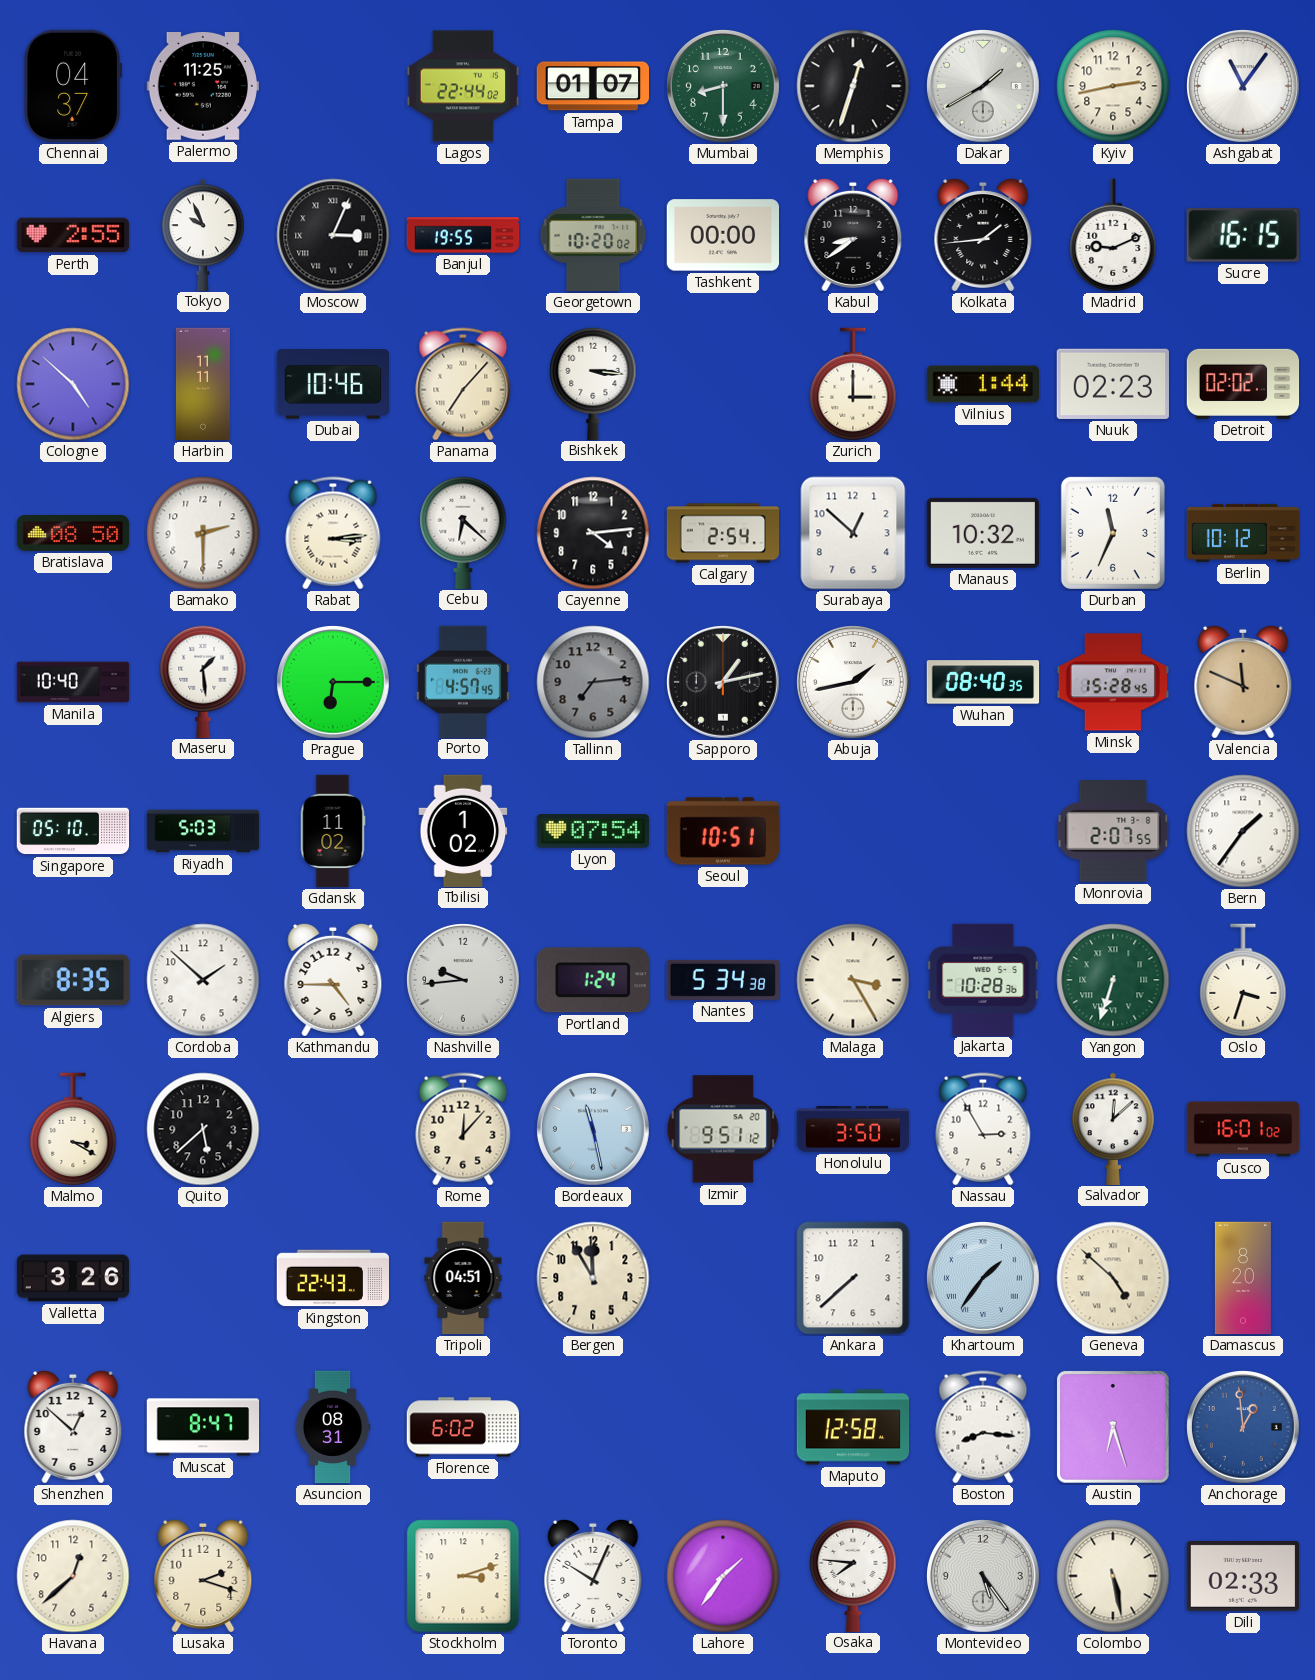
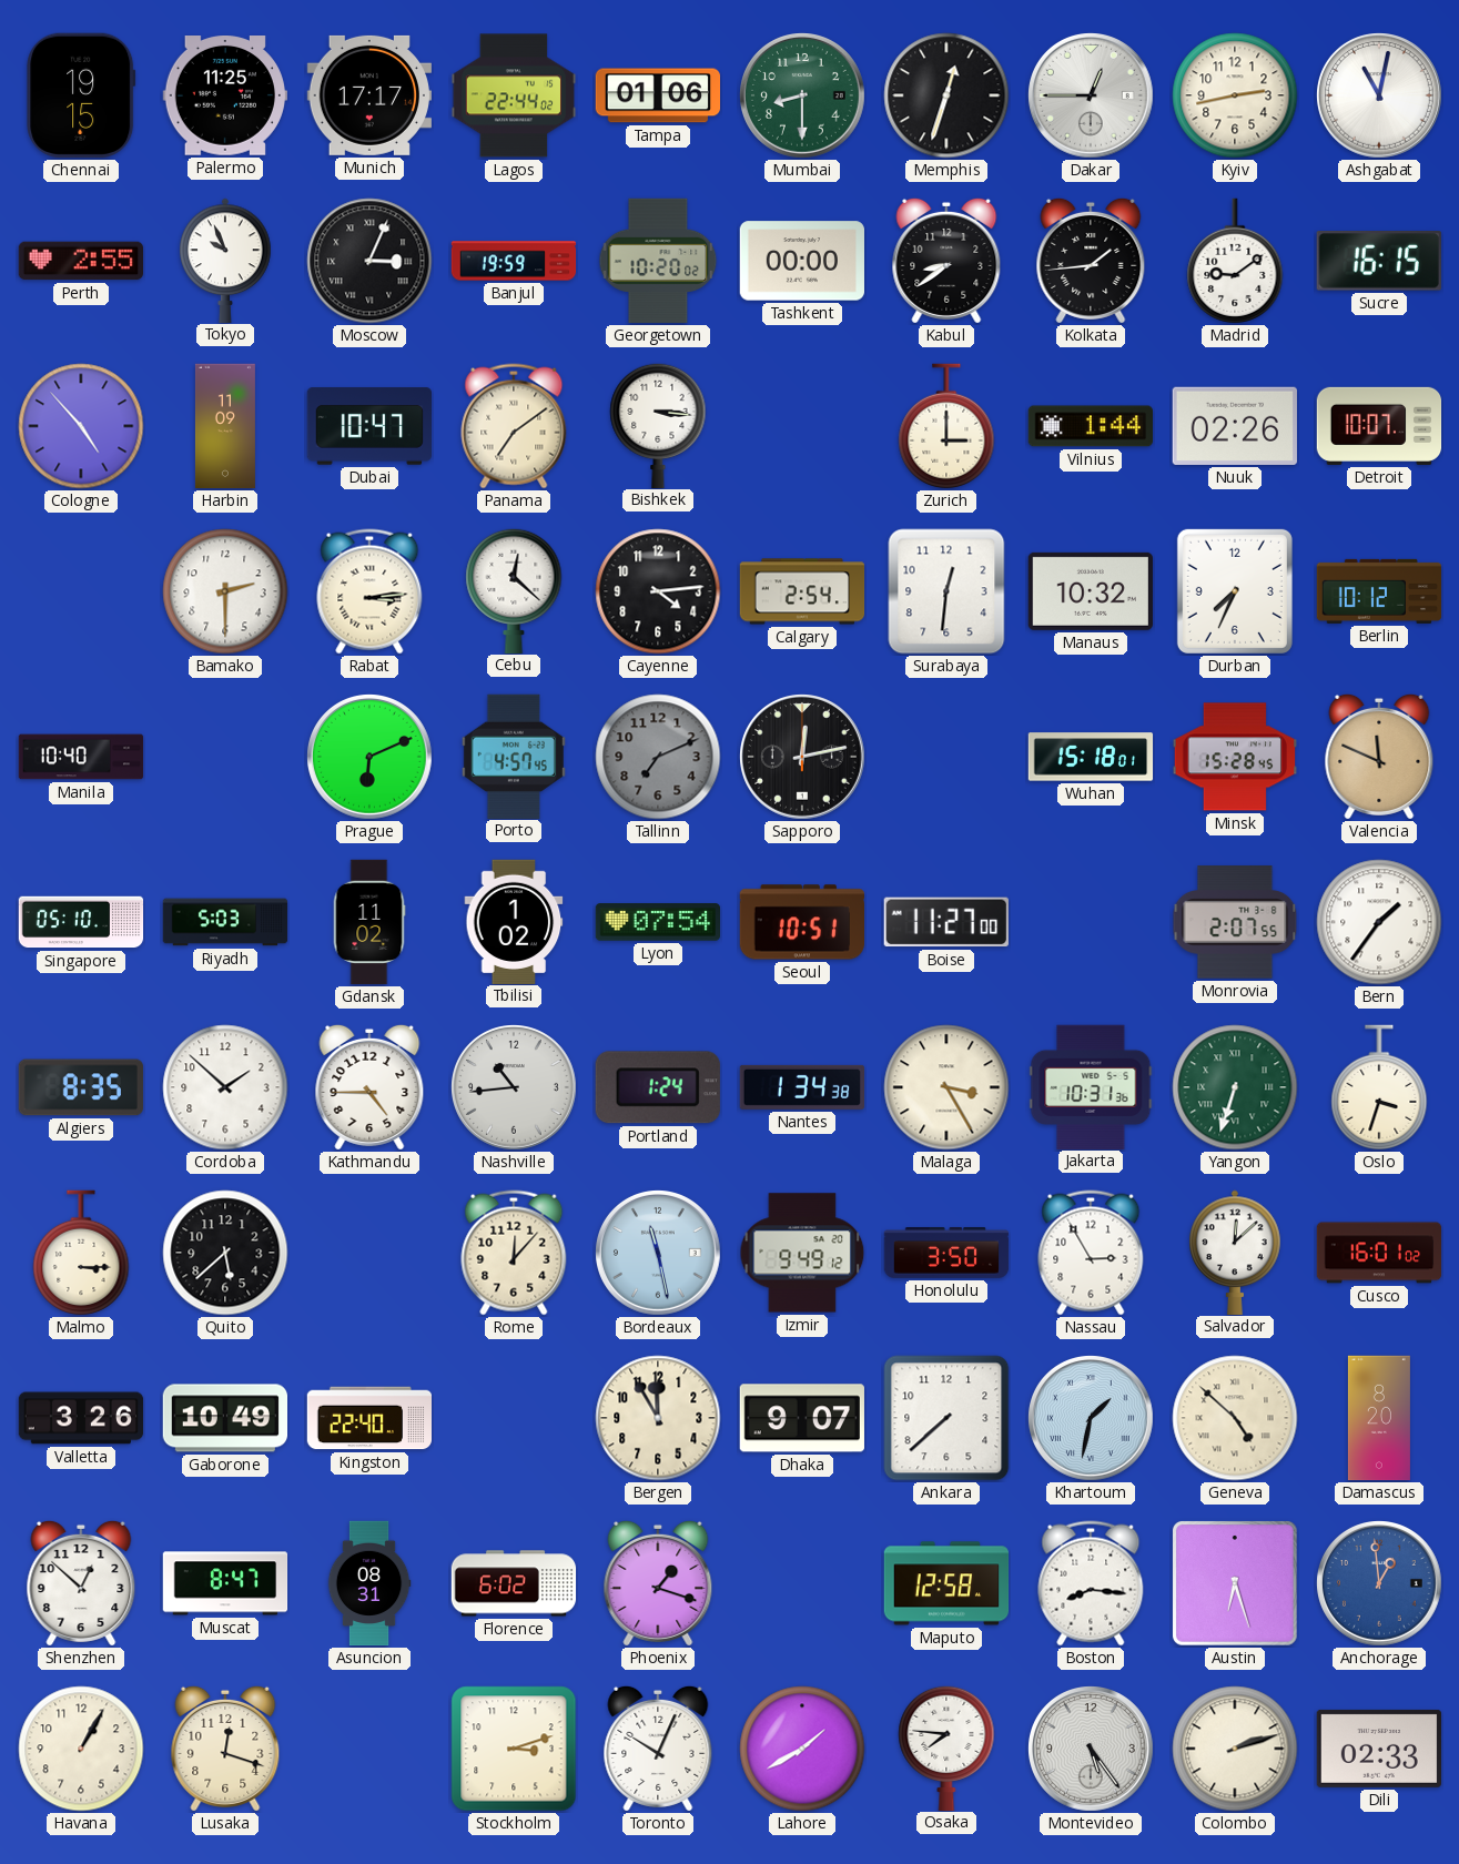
Chennai: 04:37 -> 19:15
Munich: none -> 17:17
Tampa: 01:07 -> 01:06
Dakar: 1:40 -> 12:45
Ashgabat: 11:06 -> 11:02
Banjul: 19:55 -> 19:59
Madrid: 9:11 -> 9:09
Cologne: 4:52 -> 4:53
Harbin: 11:11 -> 11:09
Dubai: 10:46 -> 10:47
Panama: 7:07 -> 7:09
Nuuk: 02:23 -> 02:26
Detroit: 02:02 -> 10:07
Bratislava: 08:50 -> none
Cebu: 6:22 -> 12:22
Surabaya: 12:52 -> 12:31
Durban: 11:34 -> 7:34
Maseru: 1:29 -> none
Prague: 6:15 -> 6:11
Tallinn: 7:14 -> 7:11
Sapporo: 1:13 -> 12:13
Abuja: 1:43 -> none
Wuhan: 08:40 -> 15:18
Boise: none -> 11:27
Nashville: 9:44 -> 10:44
Nantes: 5:34 -> 1:34
Jakarta: 10:28 -> 10:31
Malmo: 3:20 -> 3:15
Izmir: 9:51 -> 9:49
Gaborone: none -> 10:49
Kingston: 22:43 -> 22:40
Tripoli: 04:51 -> none
Dhaka: none -> 9:07
Khartoum: 1:36 -> 1:32
Phoenix: none -> 1:18
Havana: 12:38 -> 1:05
Lusaka: 2:18 -> 12:18
Lahore: 1:36 -> 1:40
Colombo: 5:28 -> 2:12
